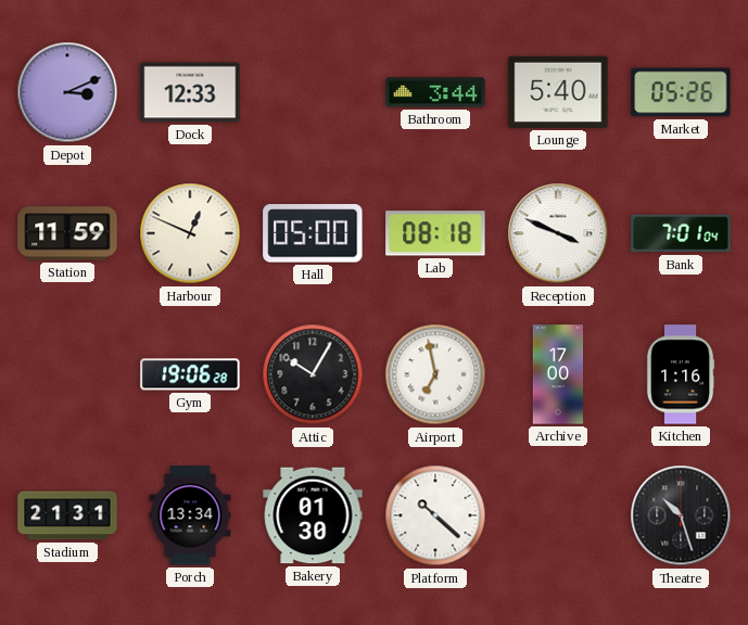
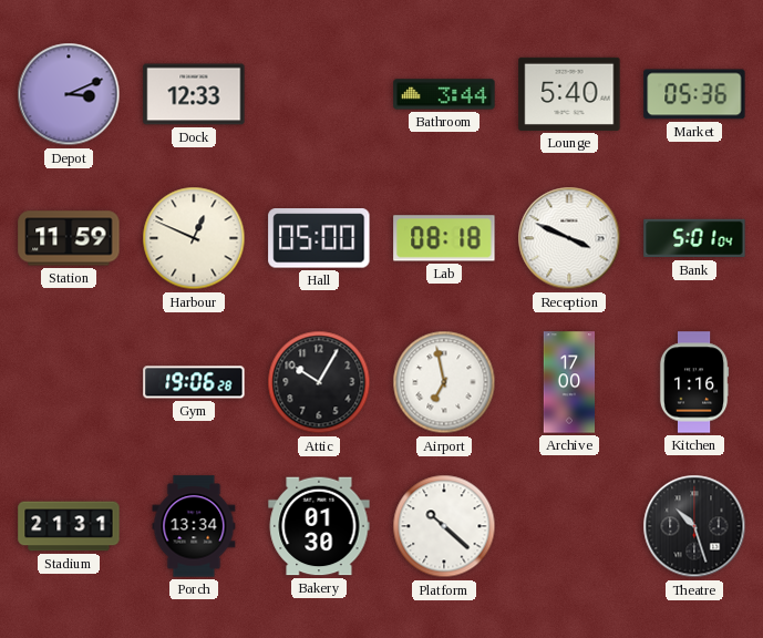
Market: 05:26 -> 05:36
Bank: 7:01 -> 5:01
